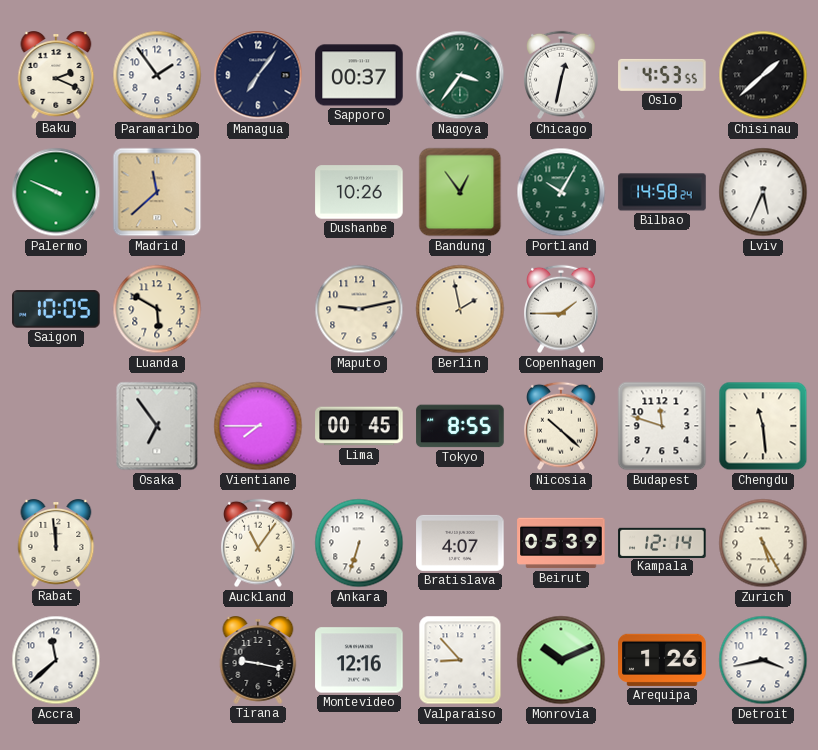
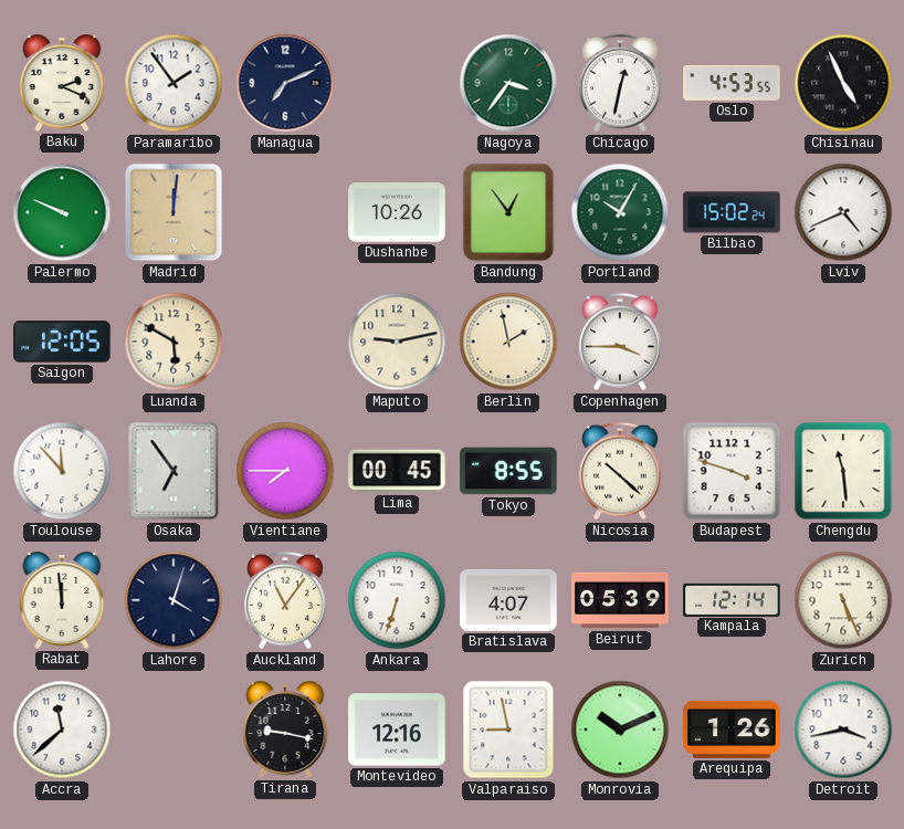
Managua: 7:06 -> 7:11
Sapporo: 00:37 -> none
Chisinau: 1:38 -> 4:56
Madrid: 11:38 -> 12:01
Bilbao: 14:58 -> 15:02
Lviv: 5:34 -> 4:41
Saigon: 10:05 -> 12:05
Copenhagen: 1:45 -> 3:45
Toulouse: none -> 11:53
Budapest: 11:48 -> 3:48
Lahore: none -> 4:03
Zurich: 5:25 -> 5:26
Valparaiso: 8:53 -> 8:58
